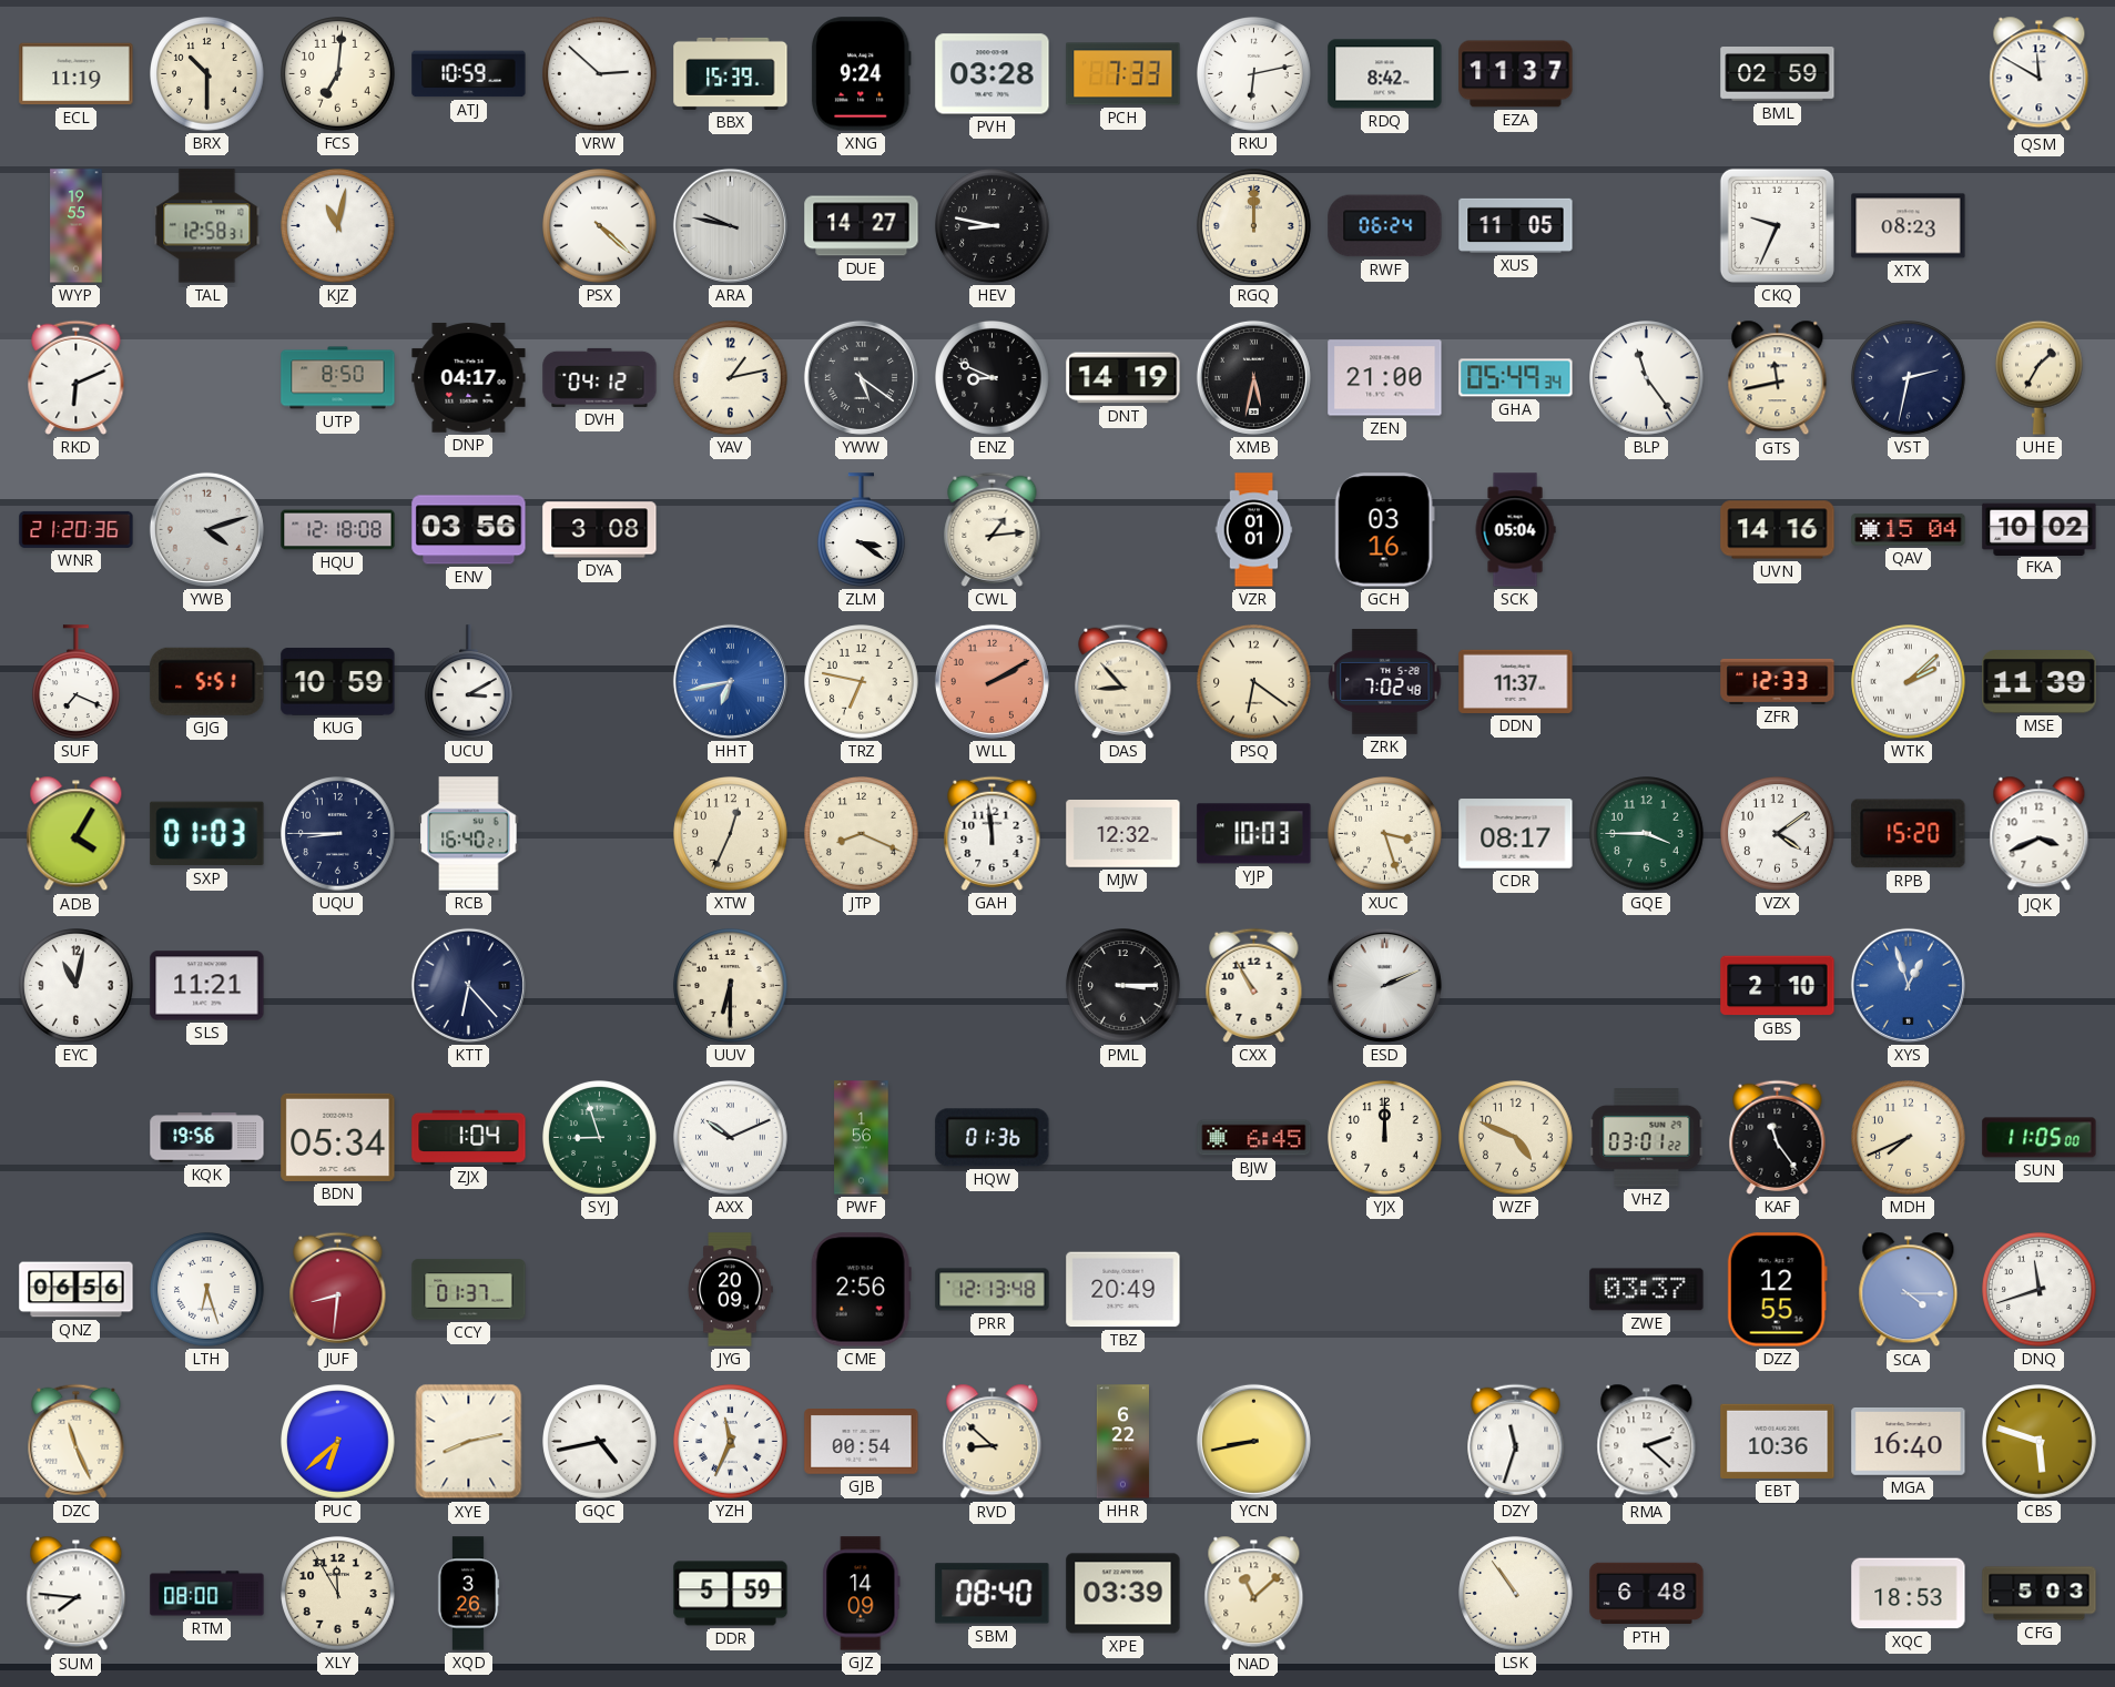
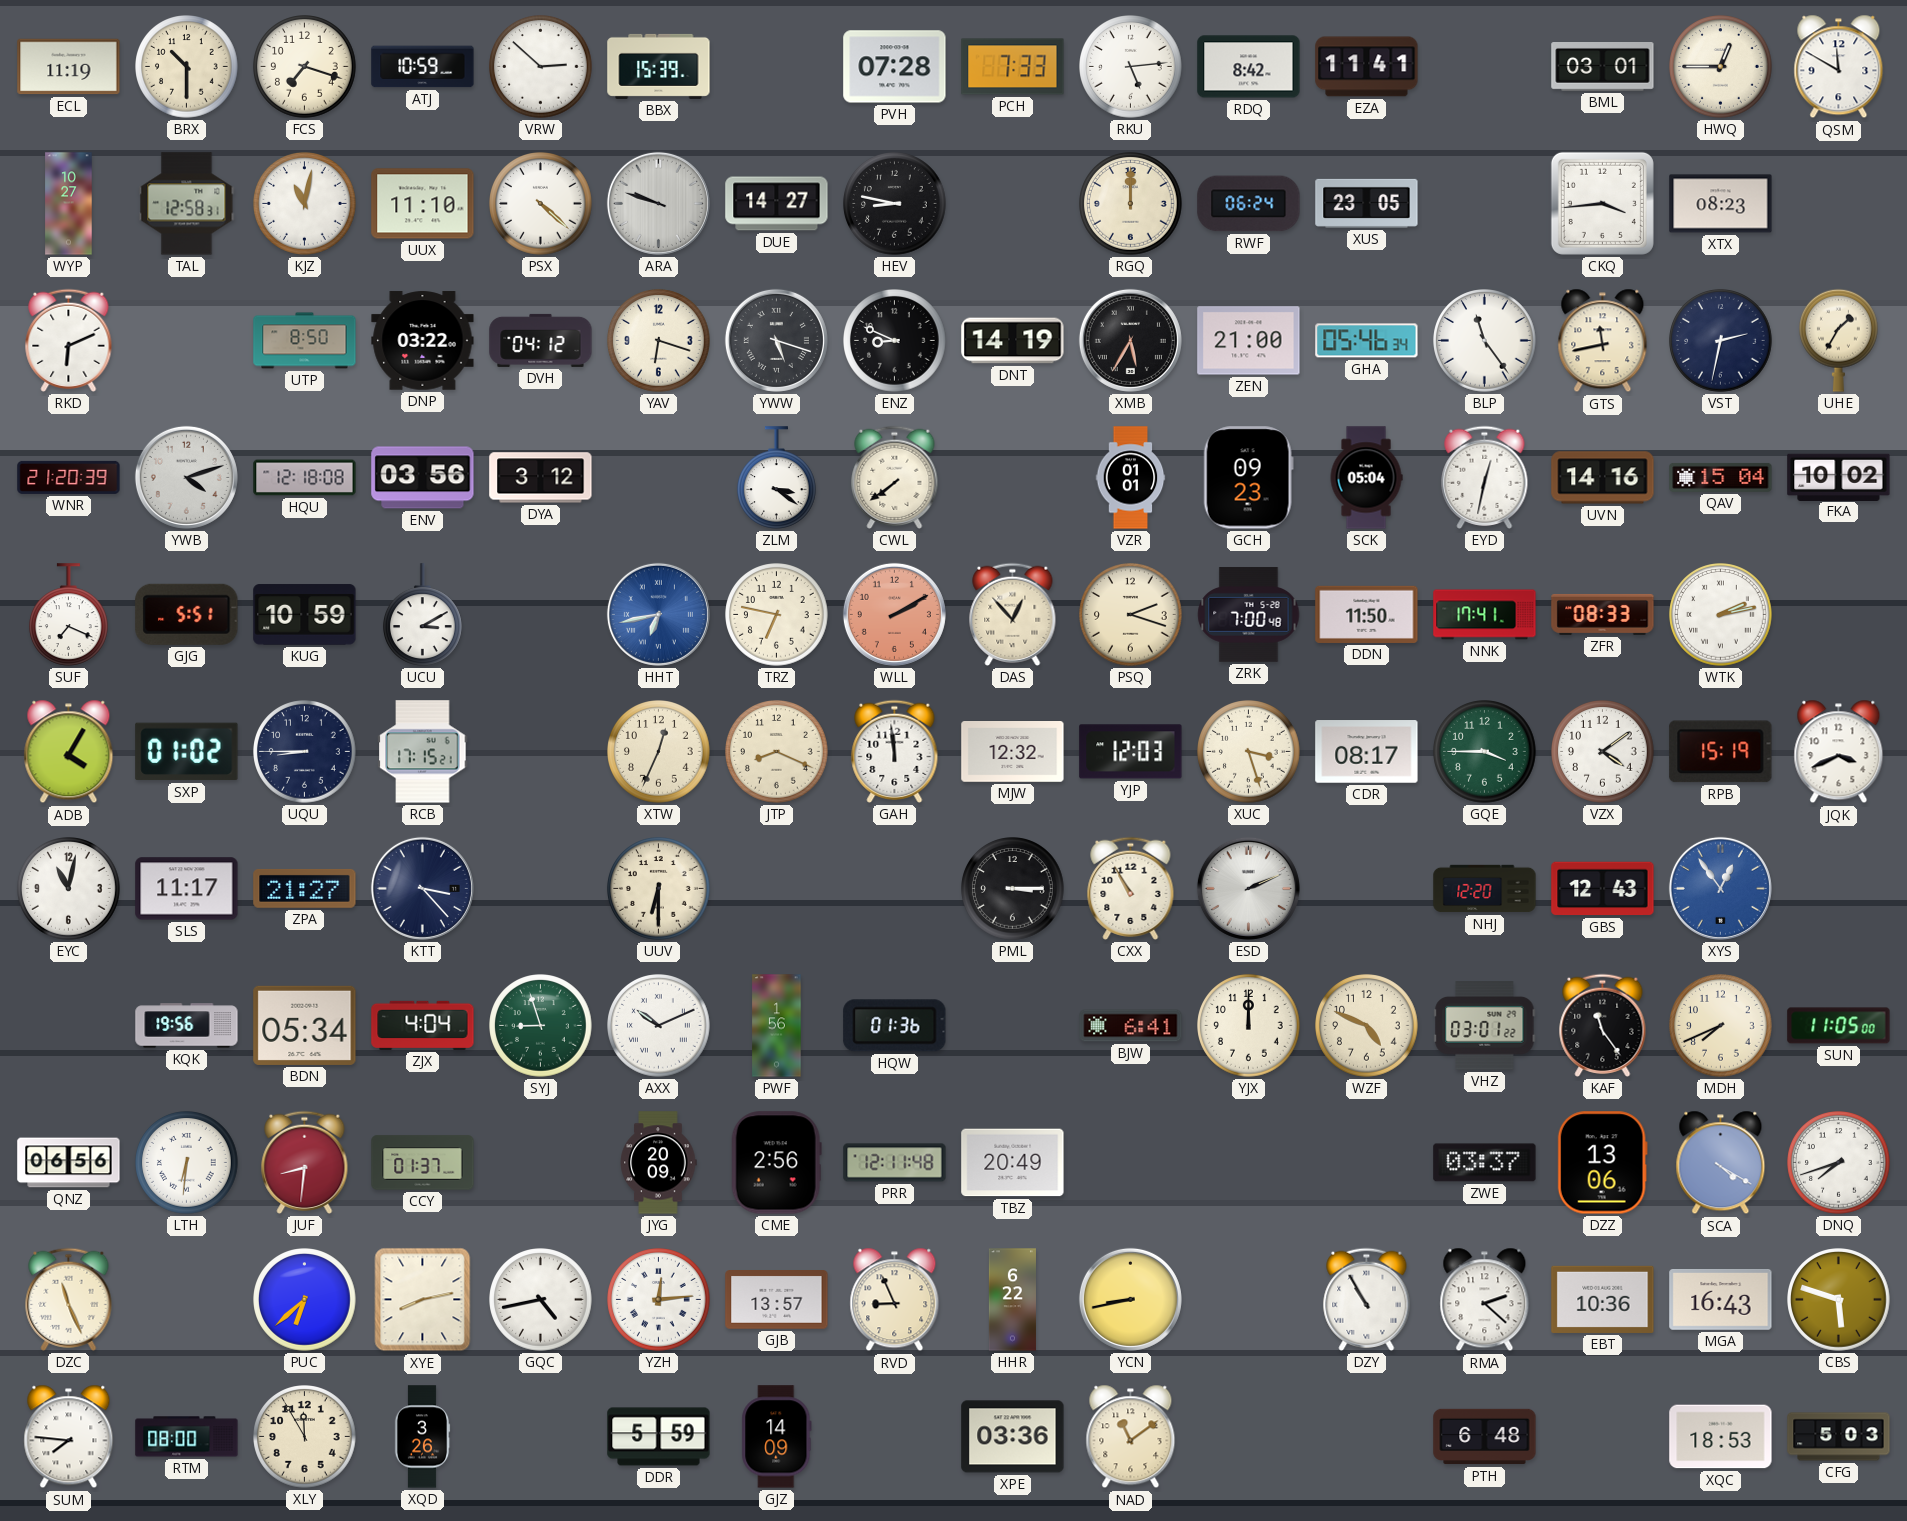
FCS: 7:01 -> 7:18
XNG: 9:24 -> none
PVH: 03:28 -> 07:28
RKU: 6:13 -> 5:14
EZA: 11:37 -> 11:41
BML: 02:59 -> 03:01
HWQ: none -> 12:45
WYP: 19:55 -> 10:27
UUX: none -> 11:10
ARA: 9:47 -> 9:48
XUS: 11:05 -> 23:05
CKQ: 9:34 -> 3:44
DNP: 04:17 -> 03:22
YAV: 1:13 -> 6:18
YWW: 5:21 -> 5:18
XMB: 5:32 -> 5:35
GHA: 05:49 -> 05:46
WNR: 21:20:36 -> 21:20:39
DYA: 3:08 -> 3:12
CWL: 1:14 -> 7:39
GCH: 03:16 -> 09:23
EYD: none -> 12:32
DAS: 8:53 -> 12:53
PSQ: 6:21 -> 2:18
ZRK: 7:02 -> 7:00
DDN: 11:37 -> 11:50
NNK: none -> 17:41
ZFR: 12:33 -> 08:33
WTK: 2:08 -> 2:13
MSE: 11:39 -> none
SXP: 01:03 -> 01:02
RCB: 16:40 -> 17:15
YJP: 10:03 -> 12:03
RPB: 15:20 -> 15:19
SLS: 11:21 -> 11:17
ZPA: none -> 21:27
KTT: 6:23 -> 3:23
NHJ: none -> 12:20
GBS: 2:10 -> 12:43
XYS: 12:57 -> 12:54
ZJX: 1:04 -> 4:04
BJW: 6:45 -> 6:41
LTH: 6:27 -> 6:31
PRR: 12:13 -> 12:11
DZZ: 12:55 -> 13:06
SCA: 4:15 -> 4:20
DNQ: 11:42 -> 7:42
YZH: 11:34 -> 12:14
GJB: 00:54 -> 13:57
RVD: 8:52 -> 8:56
DZY: 11:33 -> 10:55
MGA: 16:40 -> 16:43
SBM: 08:40 -> none
XPE: 03:39 -> 03:36
NAD: 11:08 -> 11:09
LSK: 10:54 -> none
